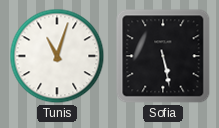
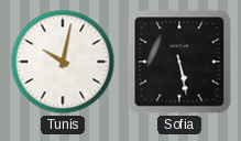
Tunis: 11:03 -> 10:02
